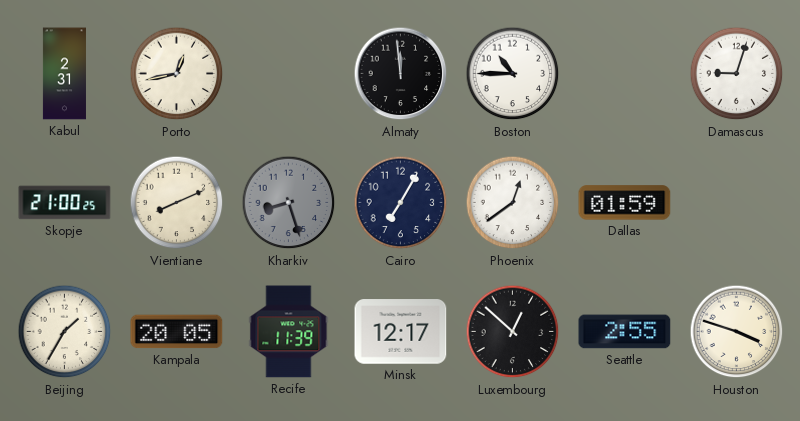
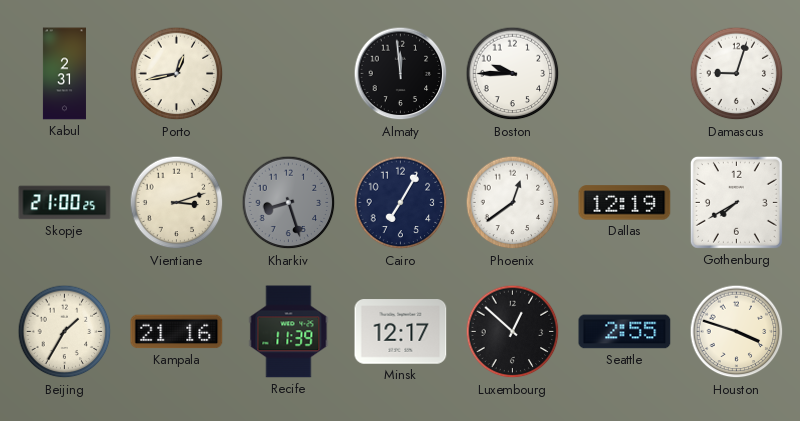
Boston: 10:45 -> 9:45
Vientiane: 8:11 -> 3:12
Dallas: 01:59 -> 12:19
Gothenburg: none -> 7:40
Kampala: 20:05 -> 21:16
